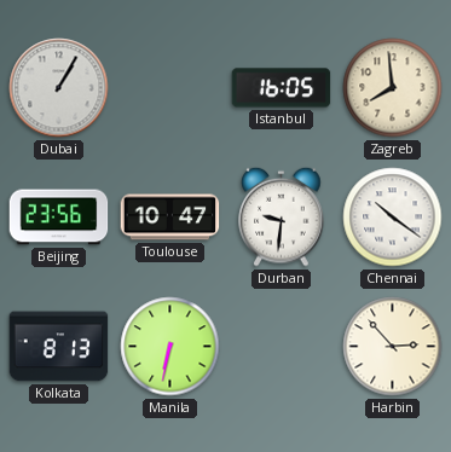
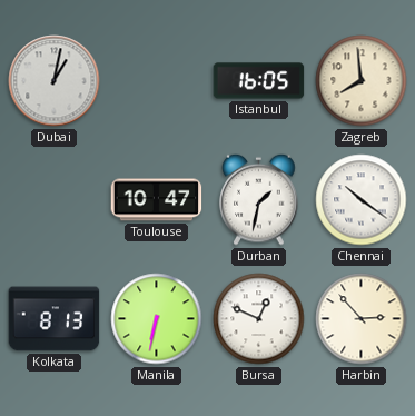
Dubai: 1:05 -> 1:02
Beijing: 23:56 -> none
Durban: 9:31 -> 1:32
Bursa: none -> 12:49
